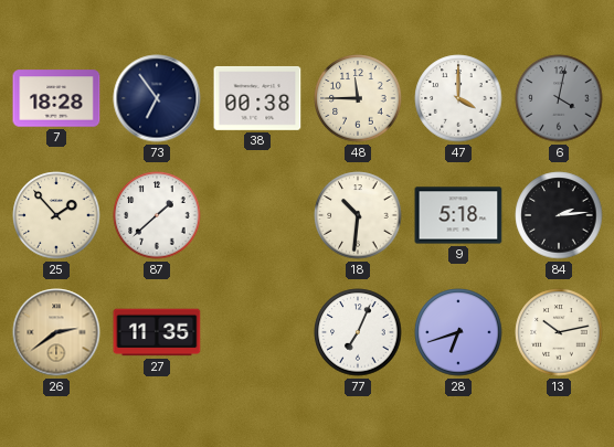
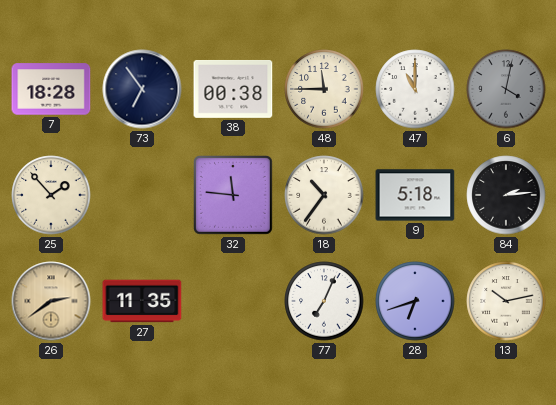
47: 4:00 -> 11:00
87: 1:38 -> none
32: none -> 11:46
18: 10:31 -> 10:36
